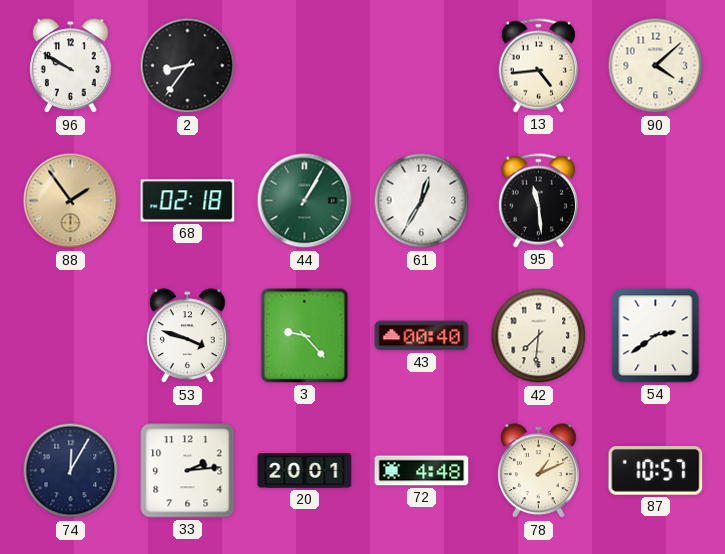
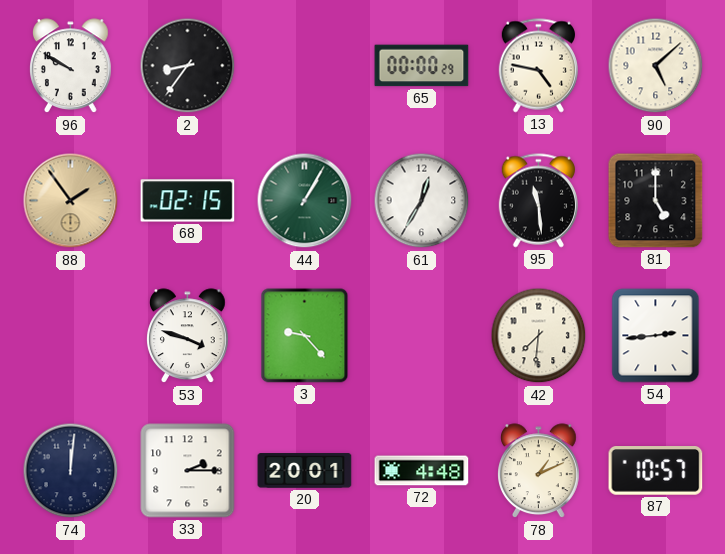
65: none -> 00:00
13: 4:44 -> 4:47
90: 4:08 -> 5:08
68: 02:18 -> 02:15
81: none -> 5:00
43: 00:40 -> none
54: 2:39 -> 2:44
74: 12:05 -> 12:01
33: 2:14 -> 2:15
